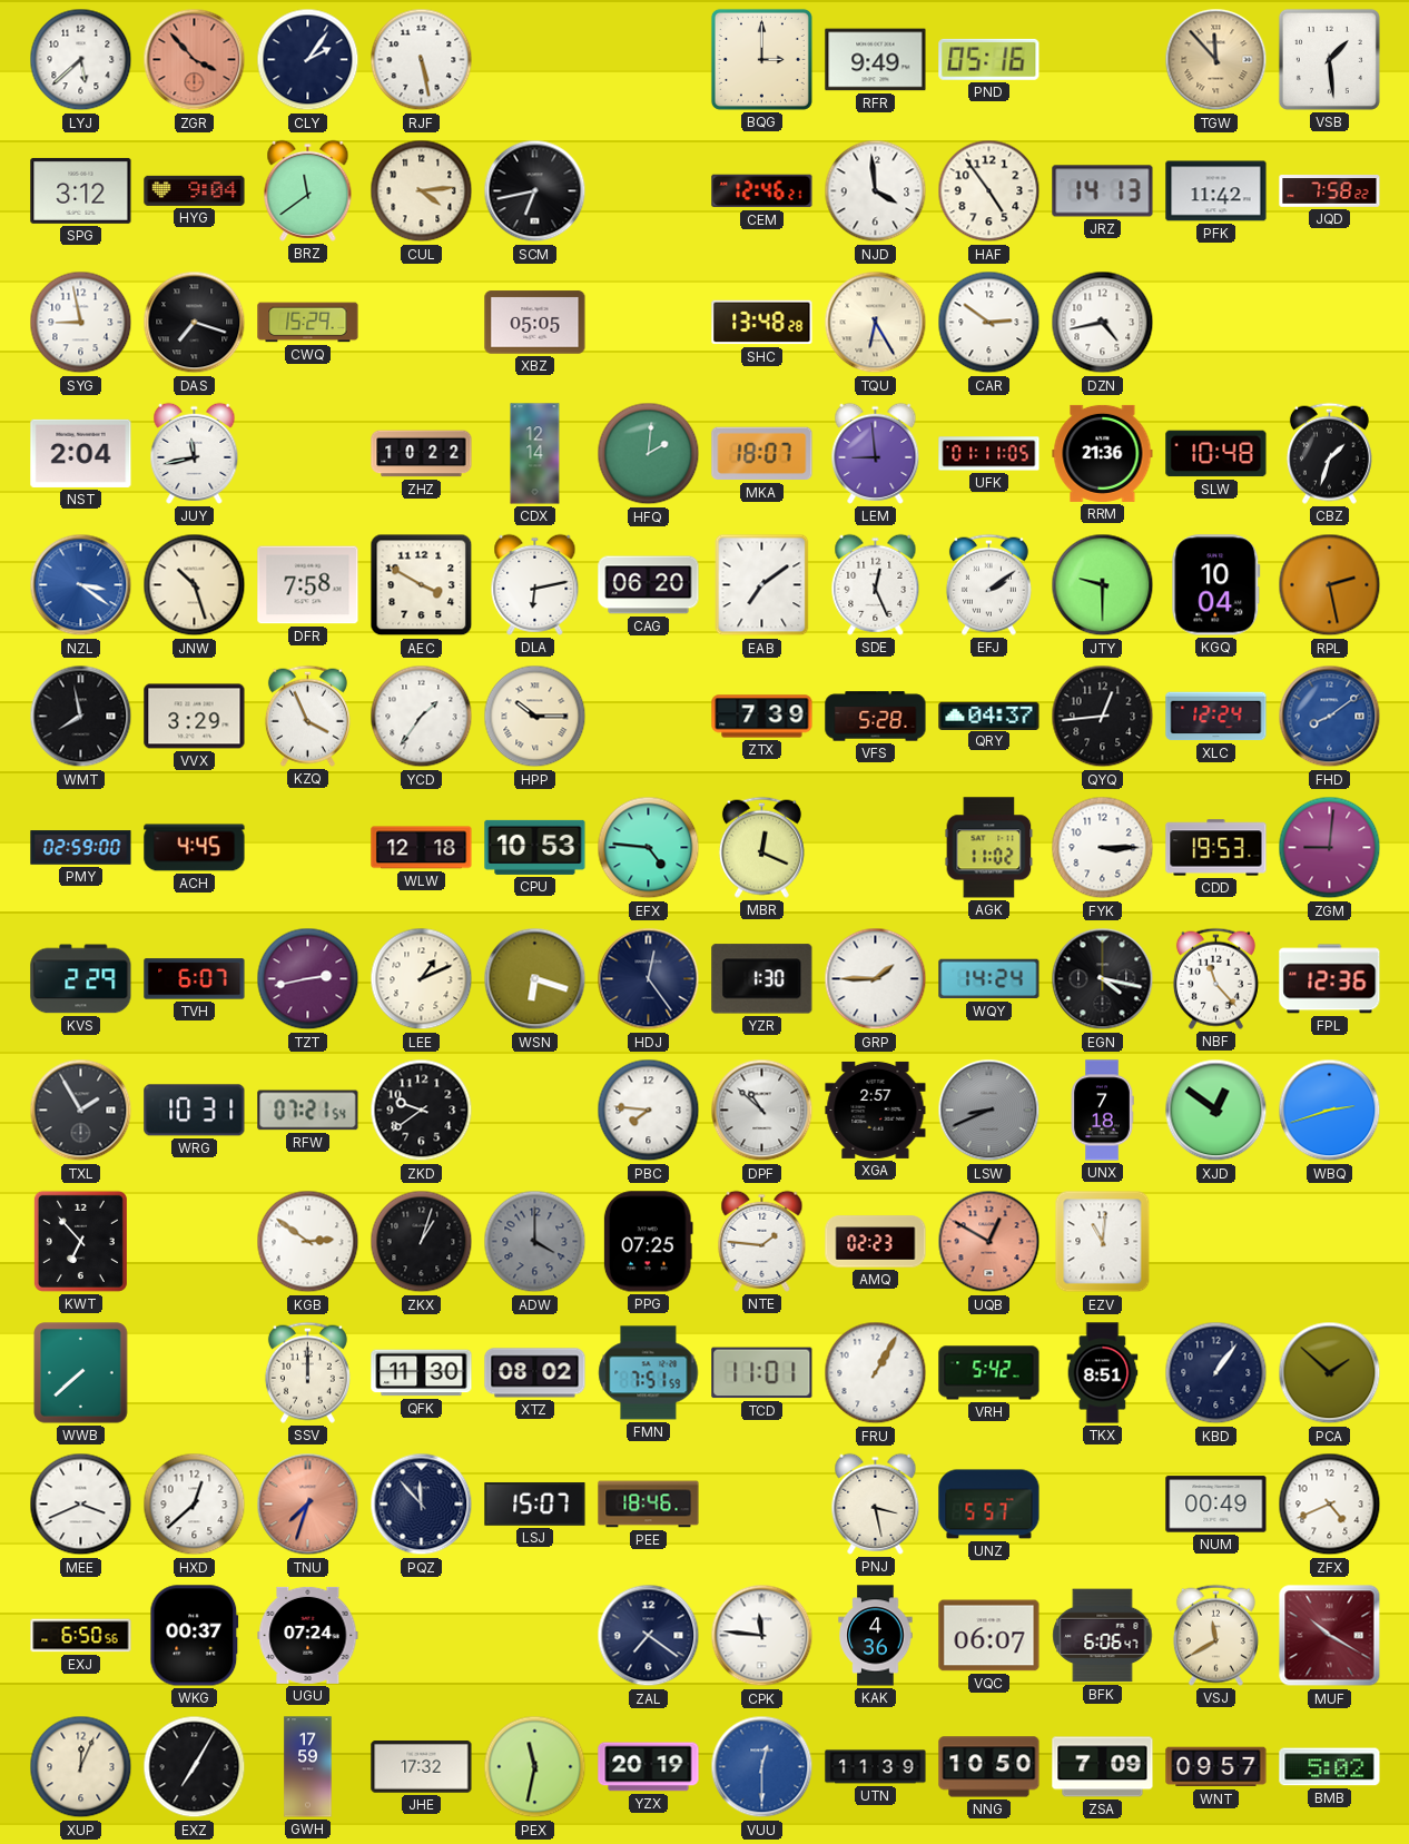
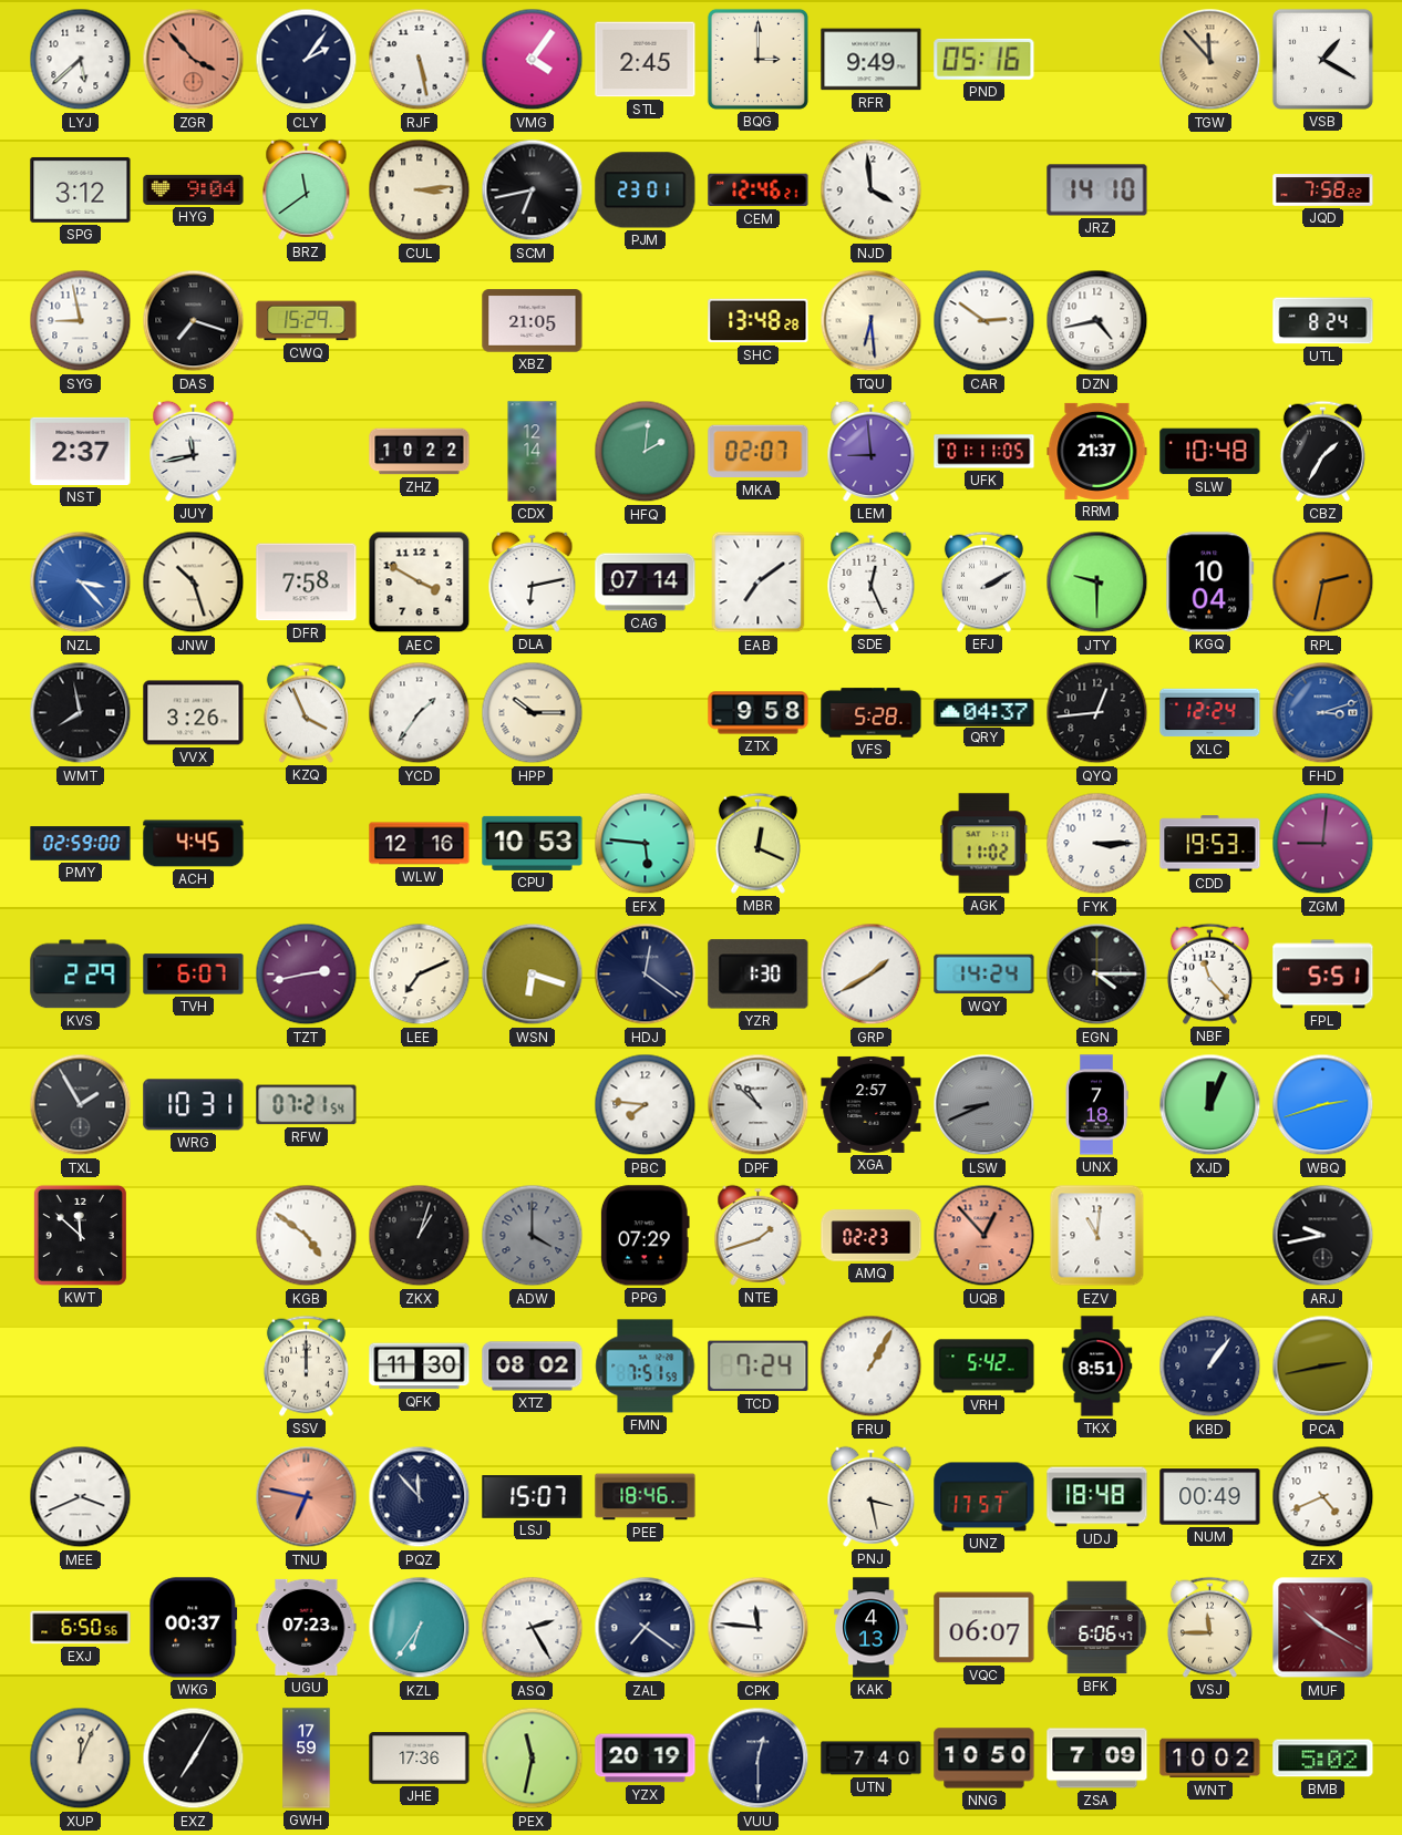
VMG: none -> 4:06
STL: none -> 2:45
VSB: 1:29 -> 1:20
CUL: 4:14 -> 3:14
PJM: none -> 23:01
HAF: 4:54 -> none
JRZ: 14:13 -> 14:10
PFK: 11:42 -> none
XBZ: 05:05 -> 21:05
TQU: 6:25 -> 6:29
UTL: none -> 8:24
NST: 2:04 -> 2:37
MKA: 18:07 -> 02:07
RRM: 21:36 -> 21:37
CBZ: 1:33 -> 1:35
NZL: 3:21 -> 3:23
CAG: 06:20 -> 07:14
EFJ: 2:09 -> 2:10
RPL: 2:28 -> 2:32
VVX: 3:29 -> 3:26
ZTX: 7:39 -> 9:58
FHD: 8:09 -> 3:12
WLW: 12:18 -> 12:16
EFX: 4:46 -> 5:46
LEE: 1:11 -> 7:11
HDJ: 12:24 -> 12:21
GRP: 1:45 -> 1:40
EGN: 4:17 -> 4:15
FPL: 12:36 -> 5:51
ZKD: 9:39 -> none
XJD: 12:51 -> 12:04
KWT: 6:53 -> 11:52
KGB: 2:51 -> 4:51
PPG: 07:25 -> 07:29
NTE: 1:46 -> 1:42
UQB: 12:50 -> 12:53
ARJ: none -> 9:43
WWB: 7:38 -> none
TCD: 11:01 -> 7:24
PCA: 1:52 -> 2:43
HXD: 12:38 -> none
TNU: 7:33 -> 6:47
UNZ: 5:57 -> 17:57
UDJ: none -> 18:48
UGU: 07:24 -> 07:23
KZL: none -> 6:36
ASQ: none -> 2:25
KAK: 4:36 -> 4:13
VSJ: 11:40 -> 11:45
JHE: 17:32 -> 17:36
VUU dial: blue -> navy
UTN: 11:39 -> 7:40
WNT: 09:57 -> 10:02
